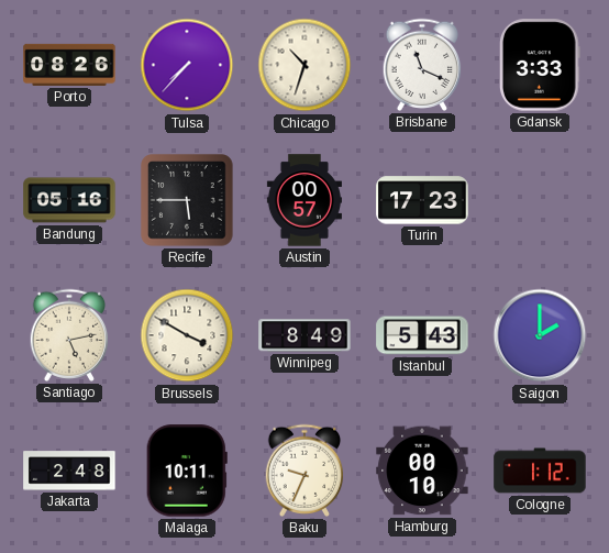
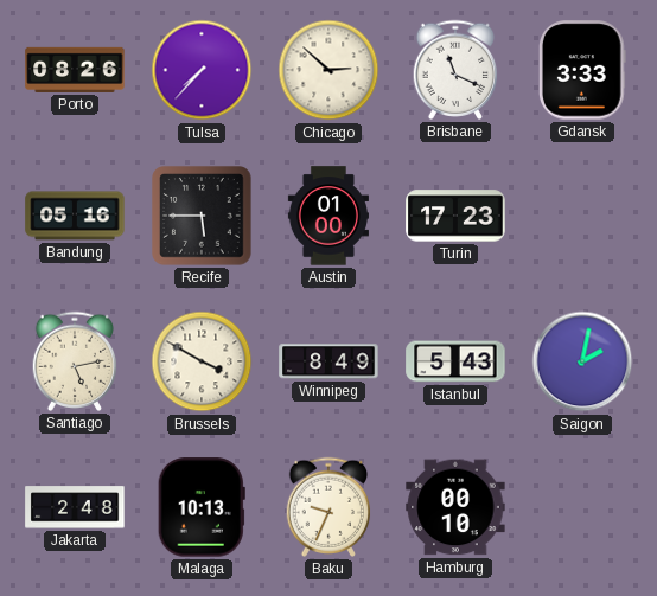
Chicago: 10:33 -> 2:52
Austin: 00:57 -> 01:00
Saigon: 2:00 -> 2:02
Malaga: 10:11 -> 10:13
Cologne: 1:12 -> none
